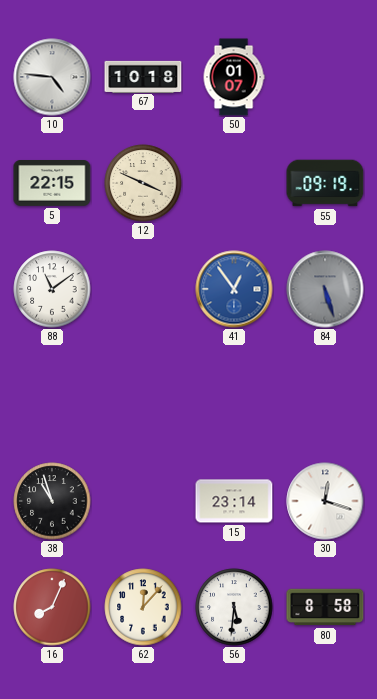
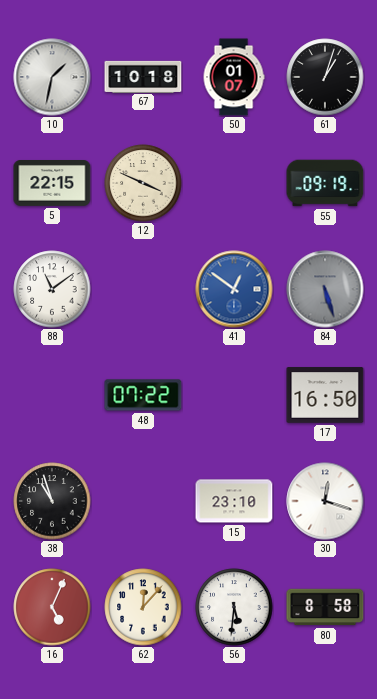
10: 4:46 -> 1:32
61: none -> 1:03
41: 12:54 -> 12:51
48: none -> 07:22
17: none -> 16:50
15: 23:14 -> 23:10
16: 8:04 -> 5:04
